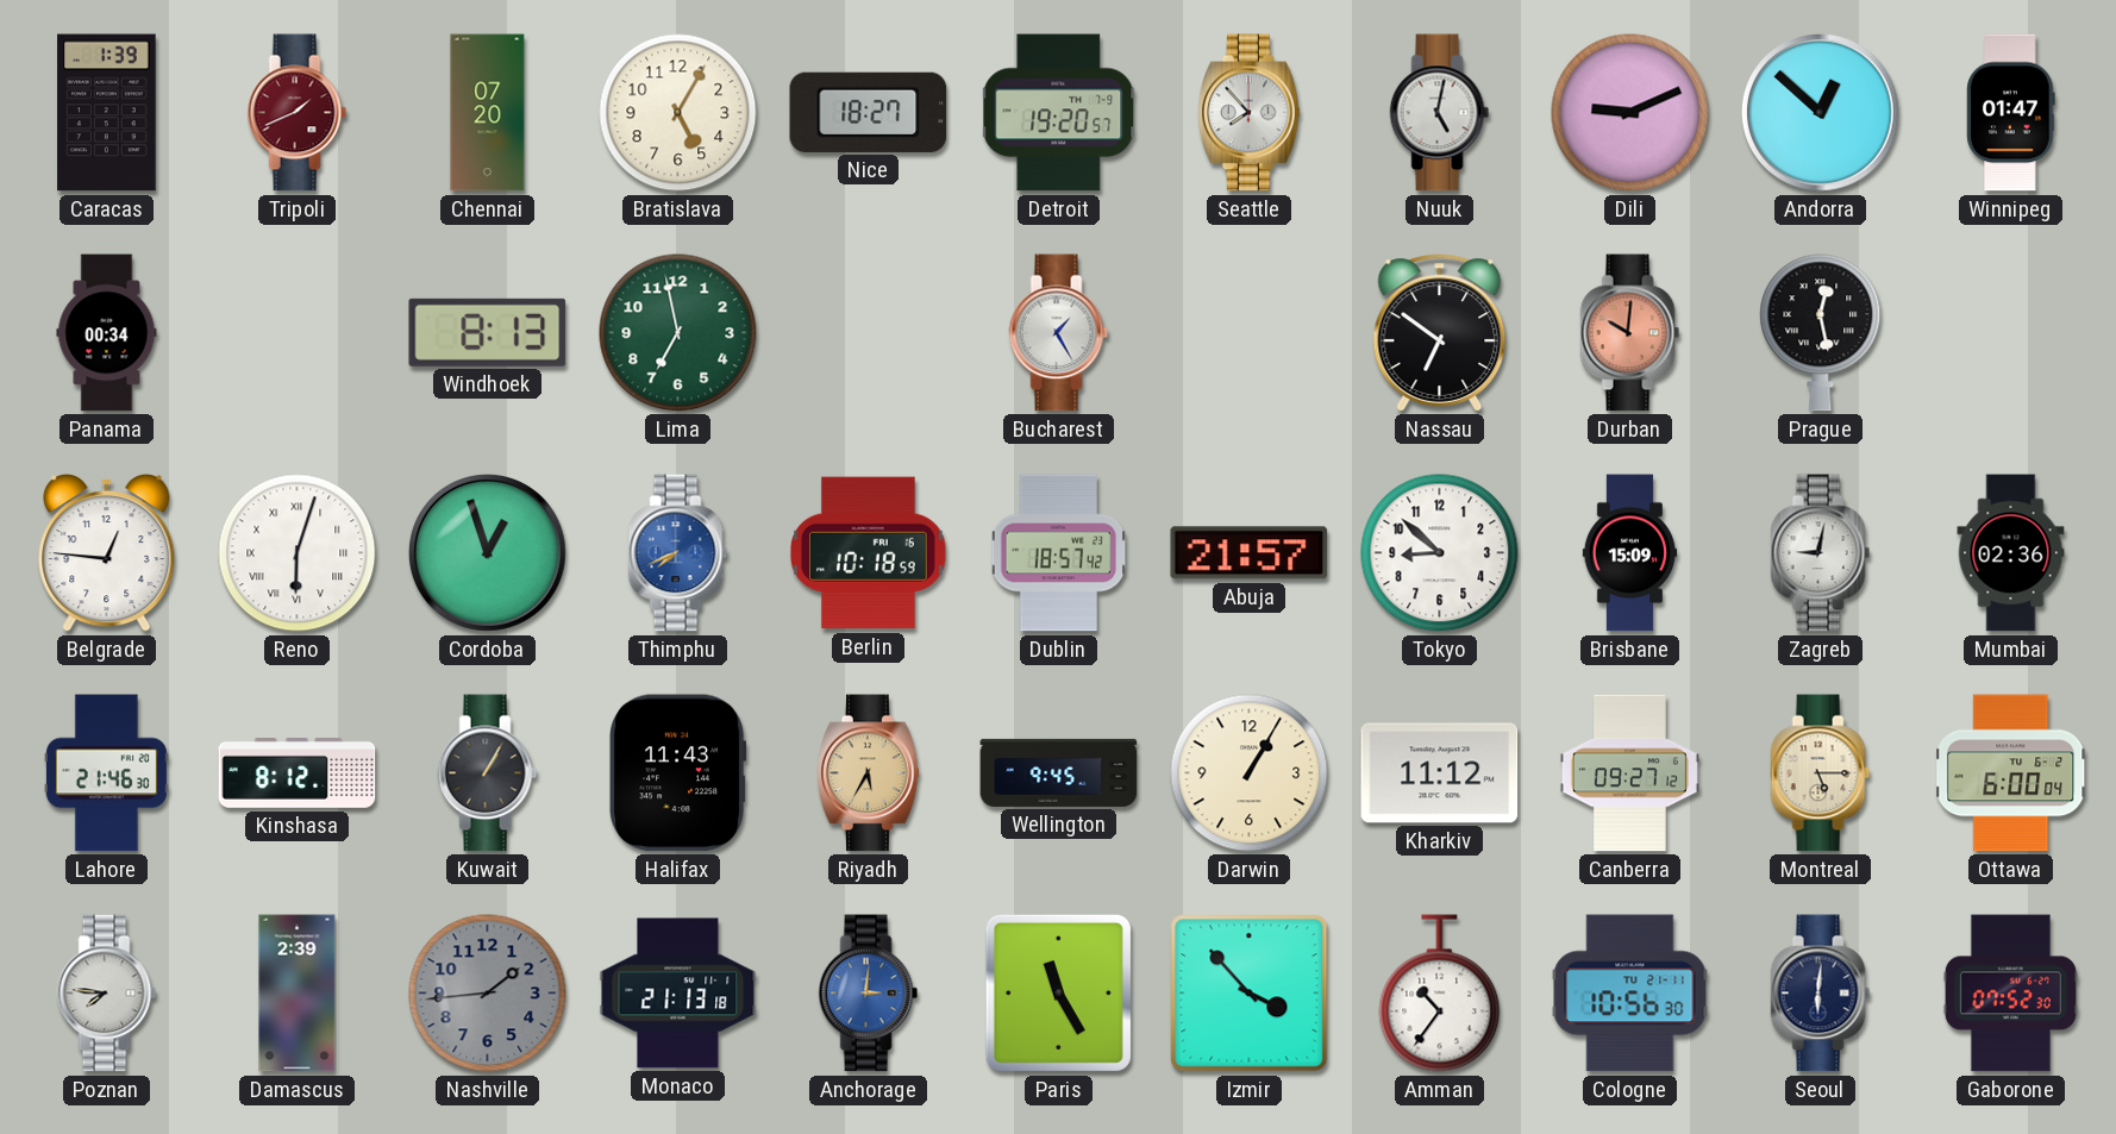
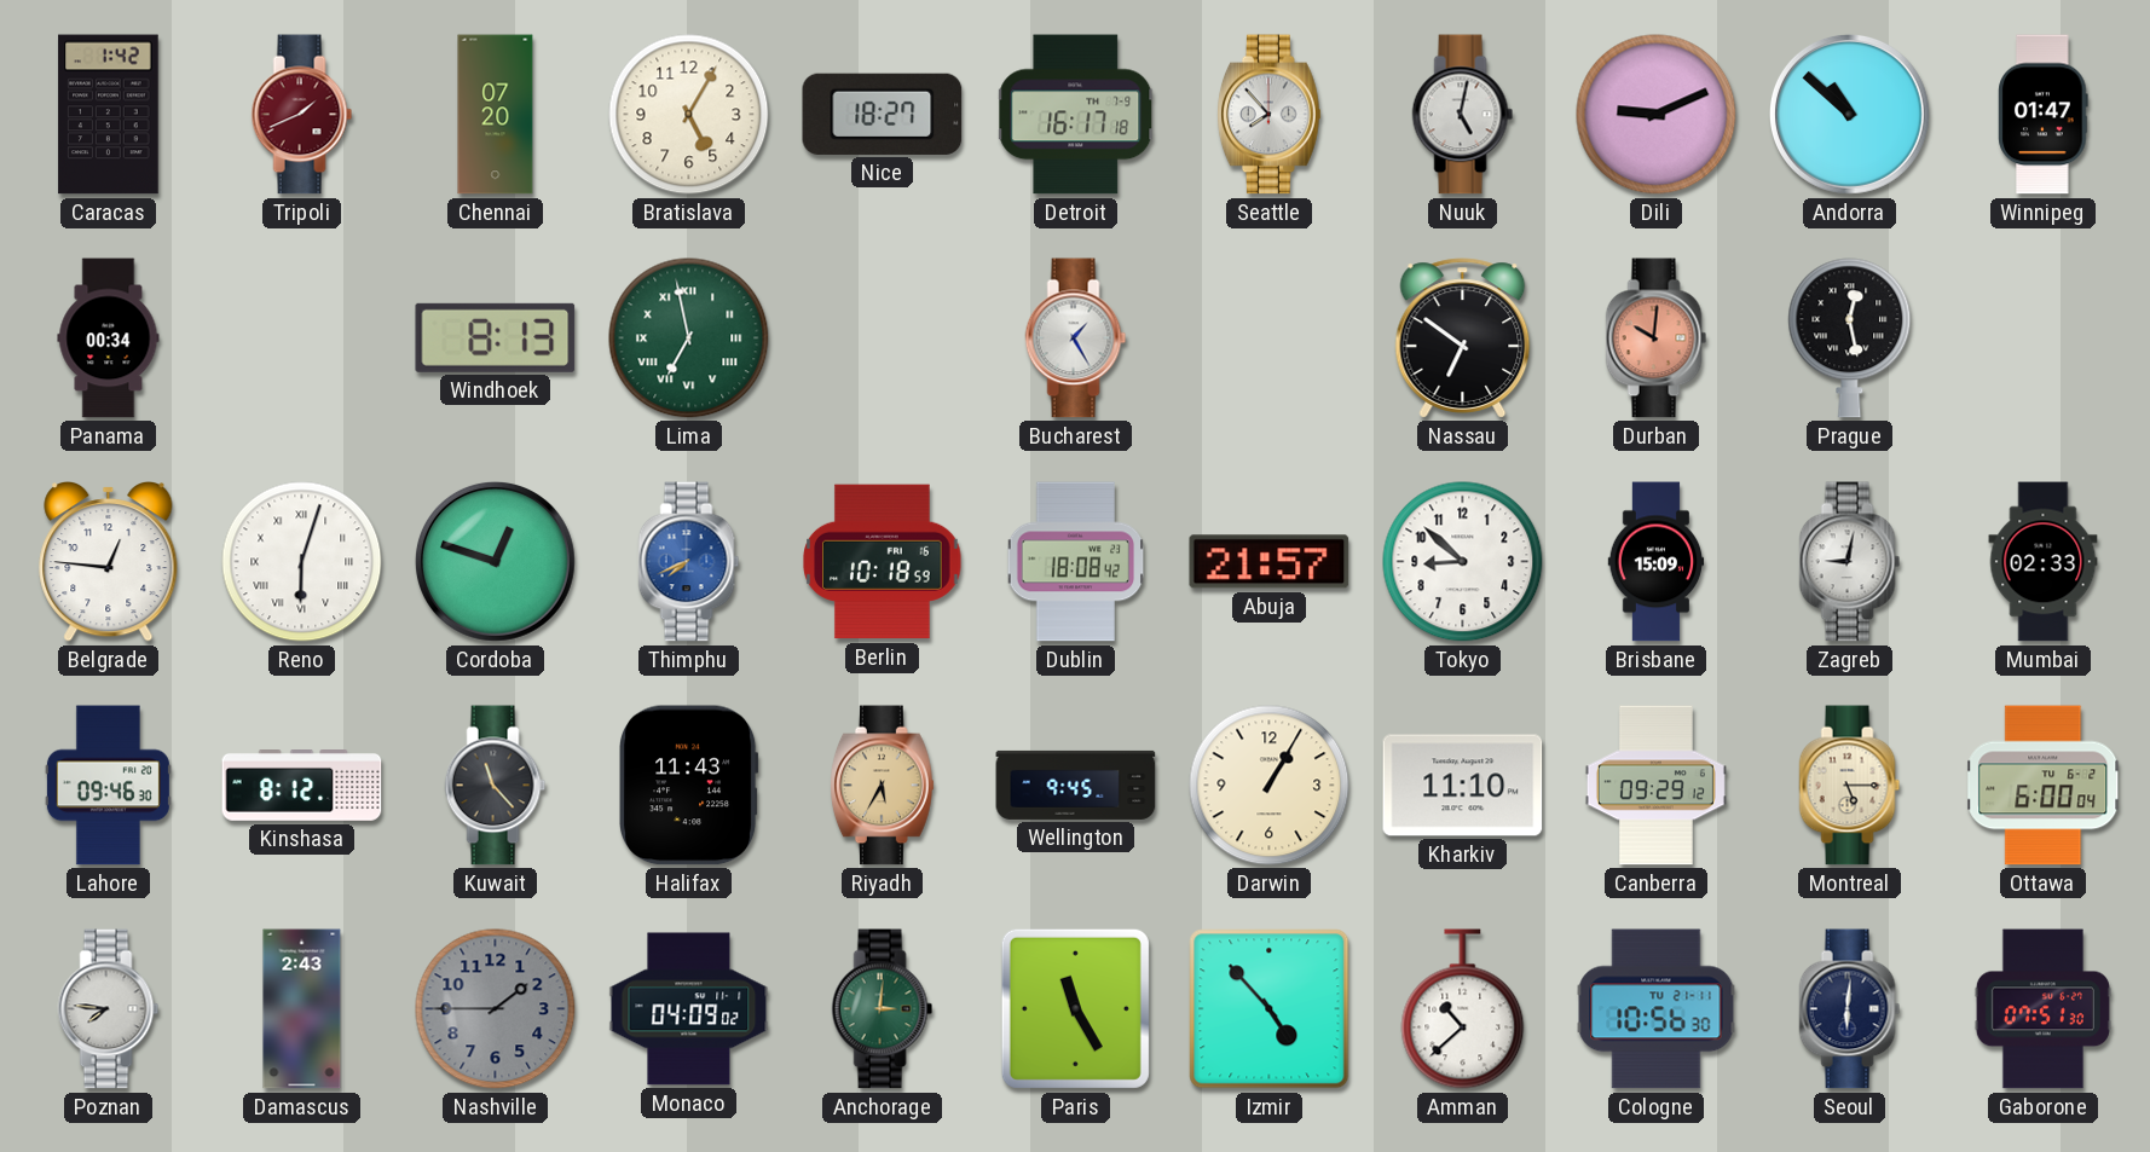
Caracas: 1:39 -> 1:42
Detroit: 19:20 -> 16:17
Andorra: 12:52 -> 10:52
Lima numerals: Arabic -> Roman
Cordoba: 12:57 -> 12:48
Dublin: 18:57 -> 18:08
Mumbai: 02:36 -> 02:33
Lahore: 21:46 -> 09:46
Kuwait: 1:05 -> 11:23
Kharkiv: 11:12 -> 11:10
Canberra: 09:27 -> 09:29
Damascus: 2:39 -> 2:43
Nashville: 1:44 -> 1:45
Monaco: 21:13 -> 04:09
Anchorage dial: blue -> green
Izmir: 3:53 -> 4:53
Amman: 10:36 -> 10:38
Gaborone: 07:52 -> 07:51
